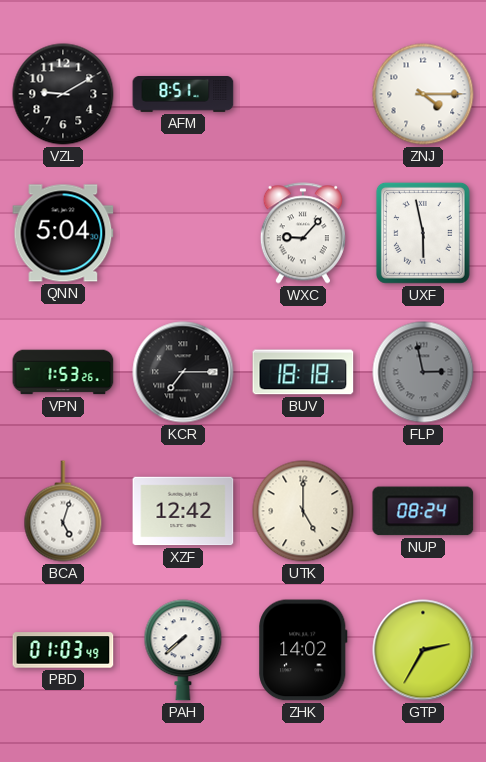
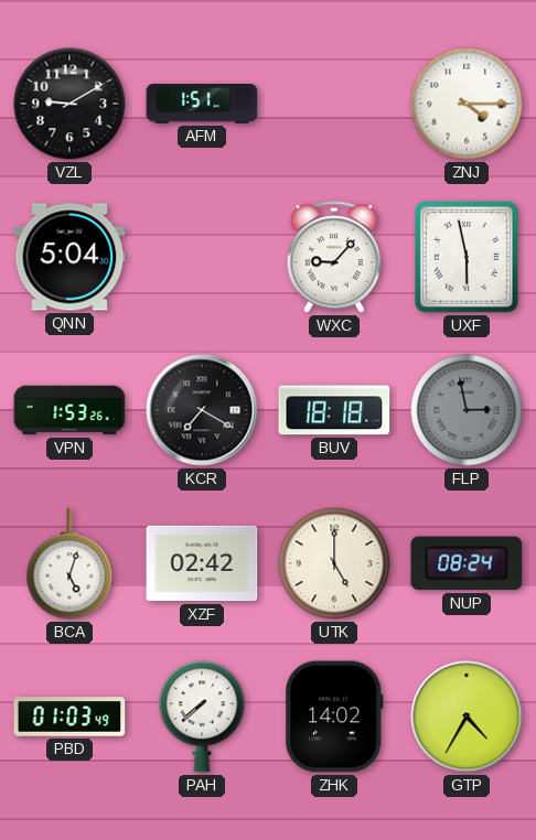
AFM: 8:51 -> 1:51
KCR: 7:15 -> 7:20
XZF: 12:42 -> 02:42
GTP: 2:35 -> 4:35
